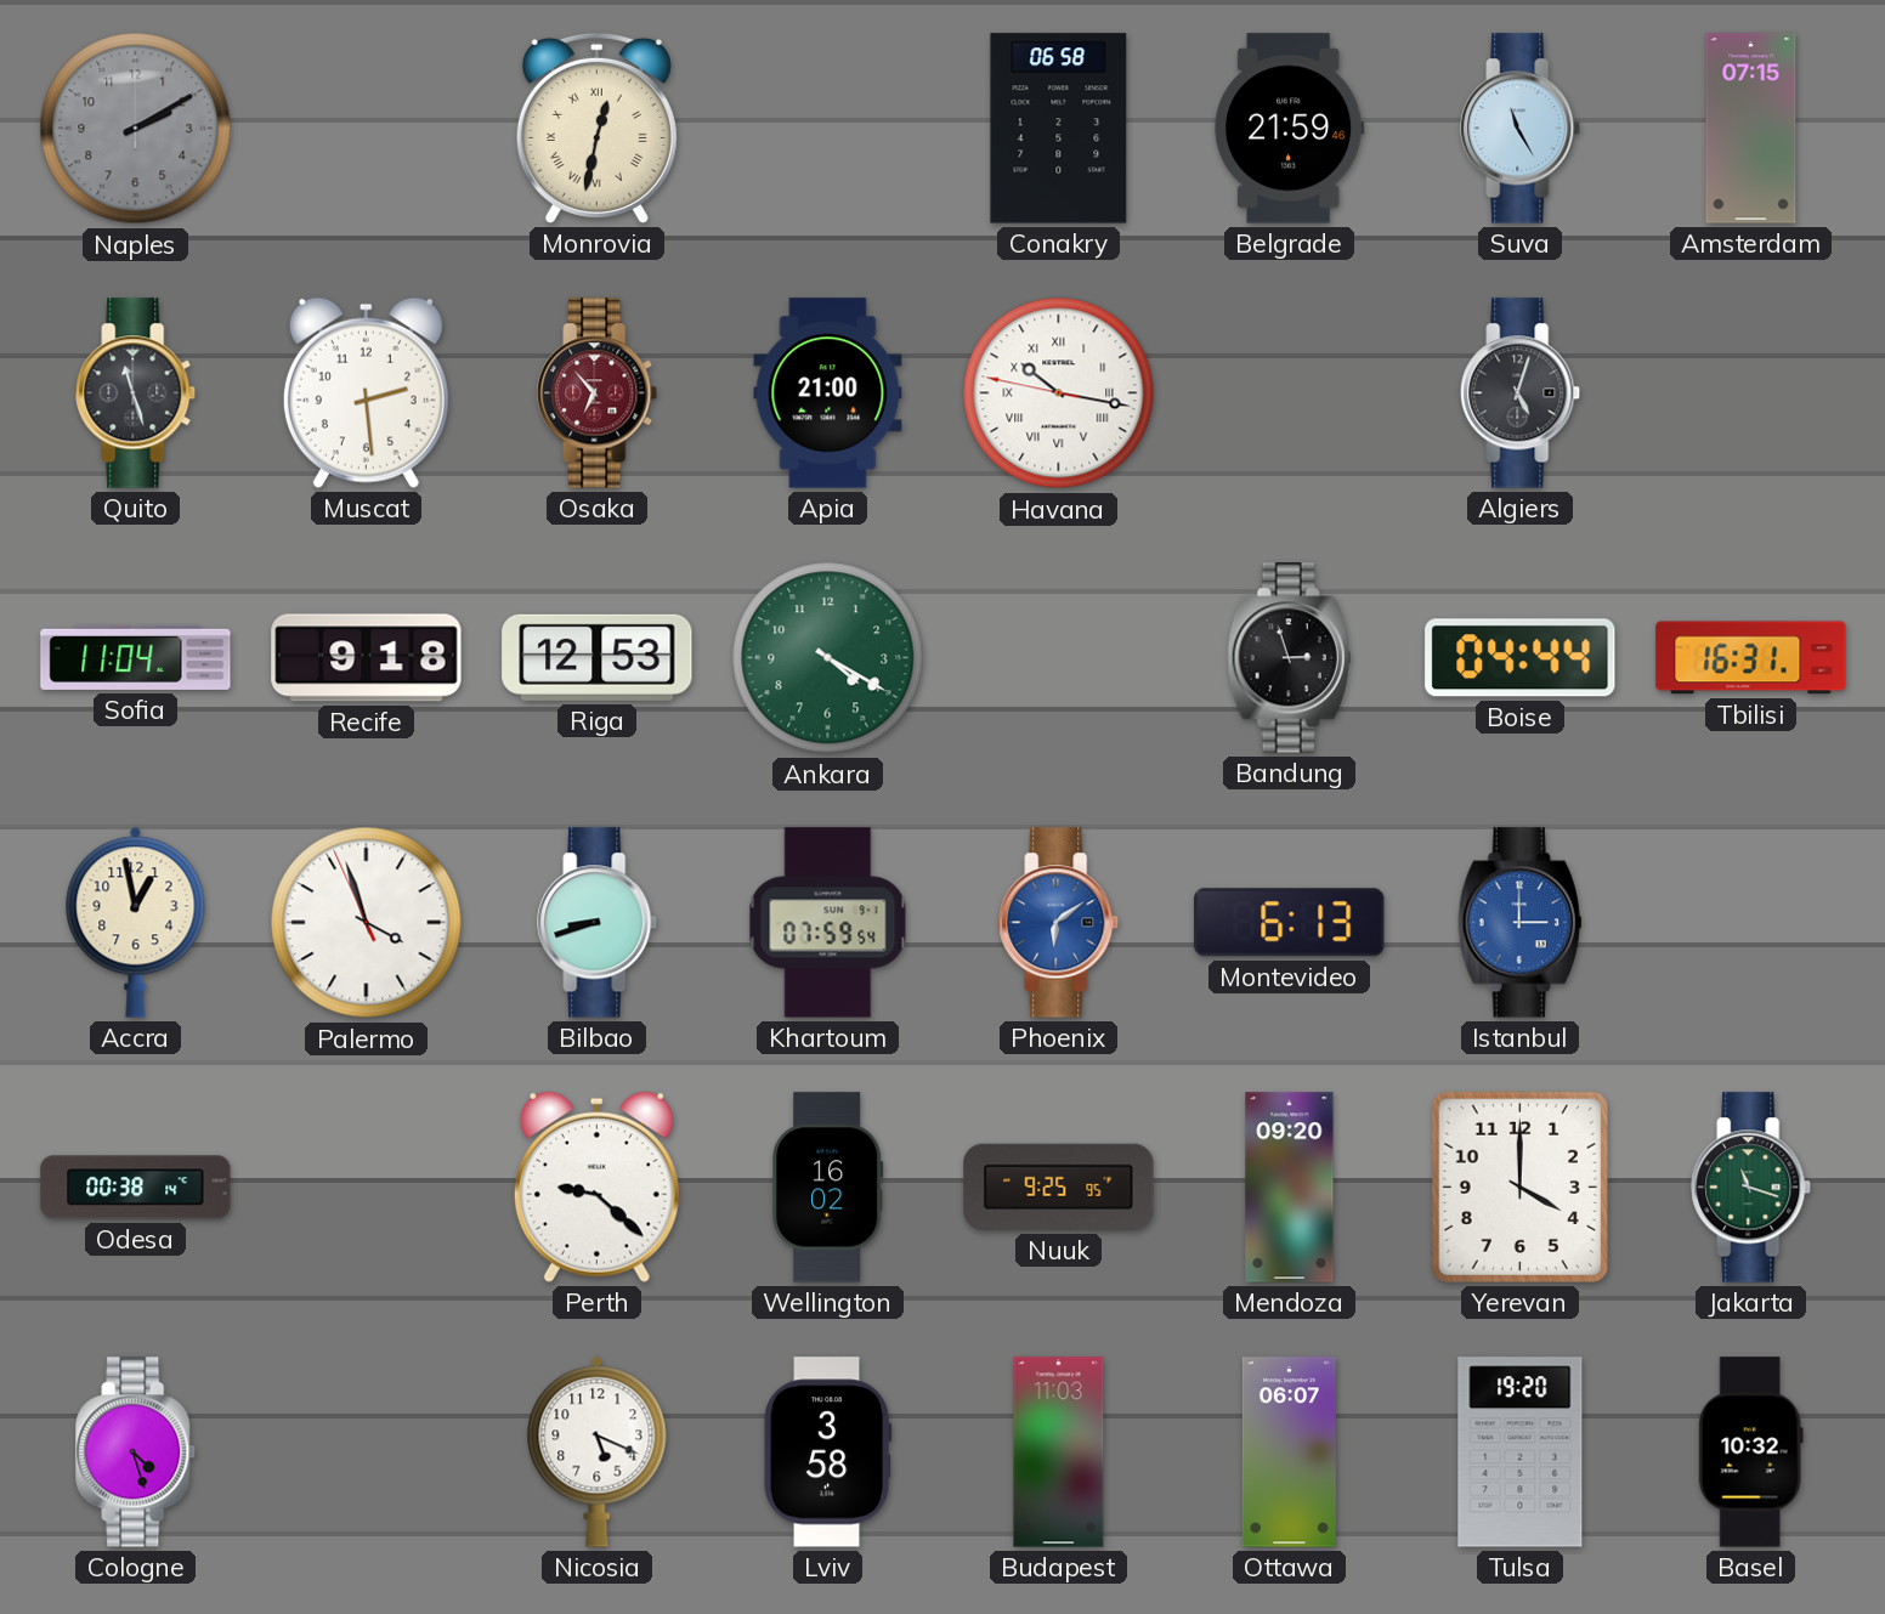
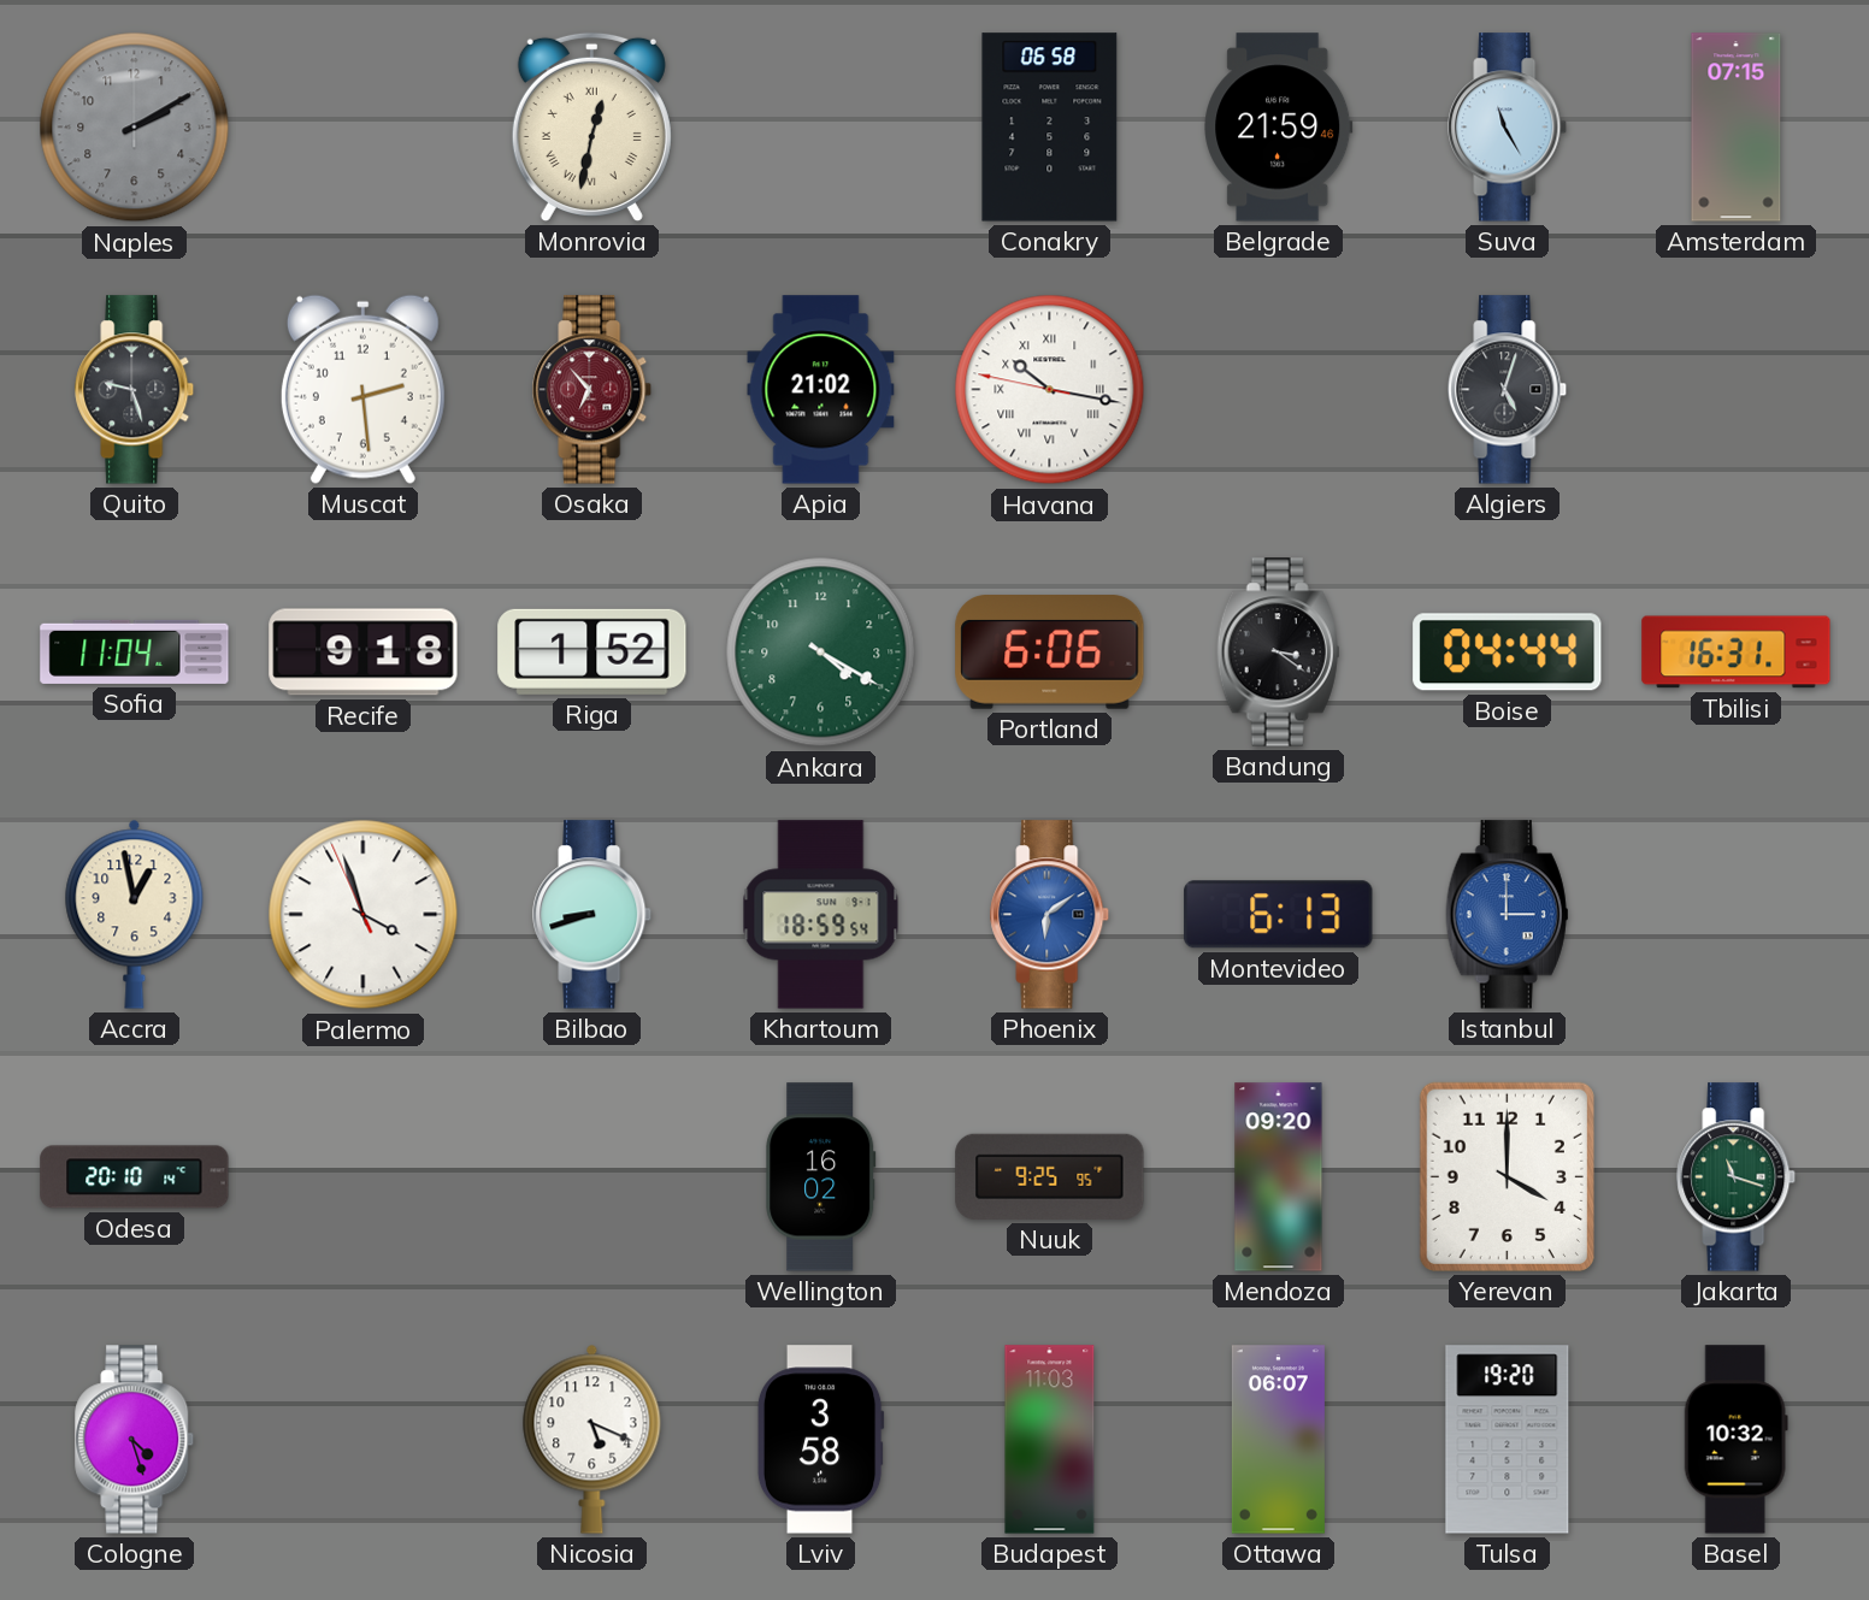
Quito: 11:27 -> 9:27
Apia: 21:00 -> 21:02
Riga: 12:53 -> 1:52
Portland: none -> 6:06
Bandung: 2:57 -> 3:21
Khartoum: 07:59 -> 18:59
Odesa: 00:38 -> 20:10
Perth: 9:22 -> none
